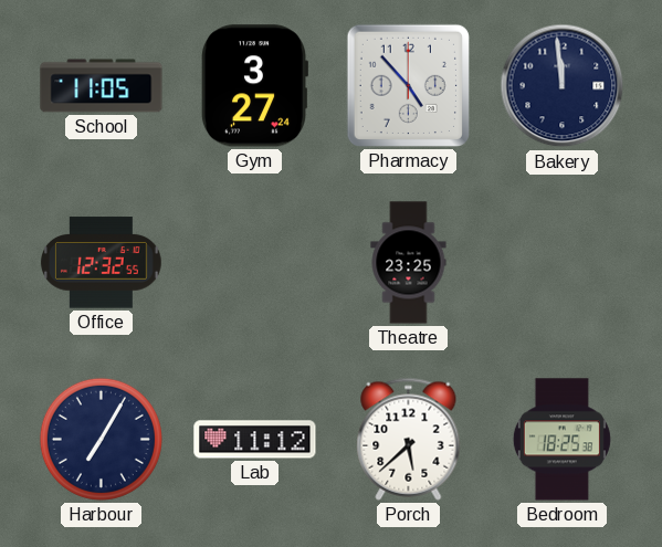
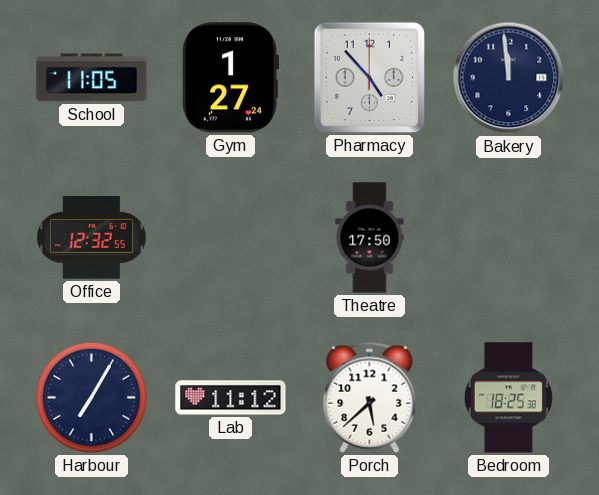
Gym: 3:27 -> 1:27
Theatre: 23:25 -> 17:50
